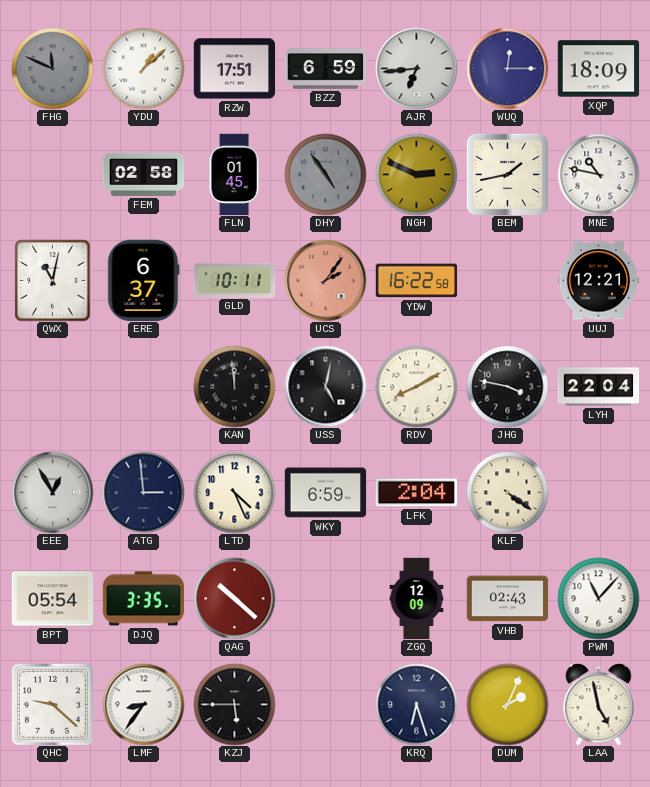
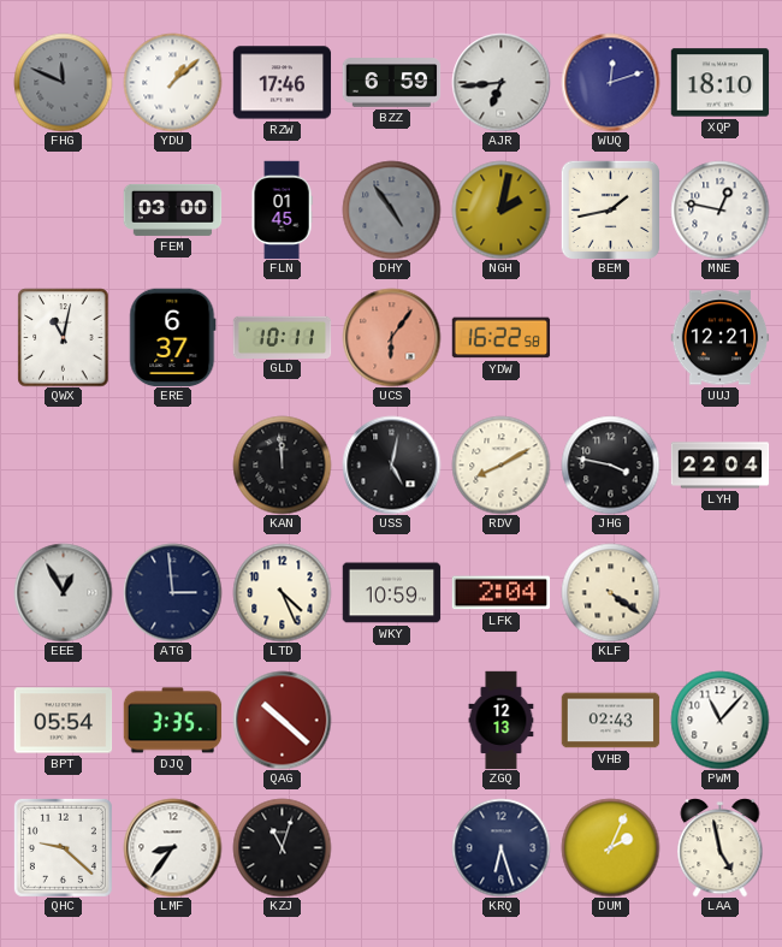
RZW: 17:51 -> 17:46
WUQ: 12:15 -> 12:12
XQP: 18:09 -> 18:10
FEM: 02:58 -> 03:00
NGH: 2:49 -> 2:02
MNE: 10:47 -> 12:47
UCS: 2:06 -> 6:06
WKY: 6:59 -> 10:59
ZGQ: 12:09 -> 12:13
KZJ: 5:45 -> 11:03
